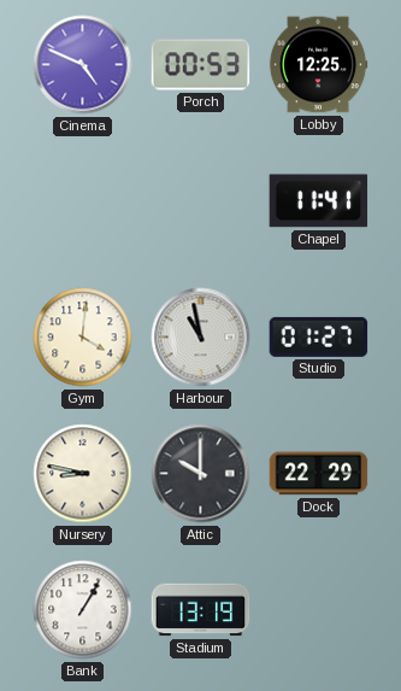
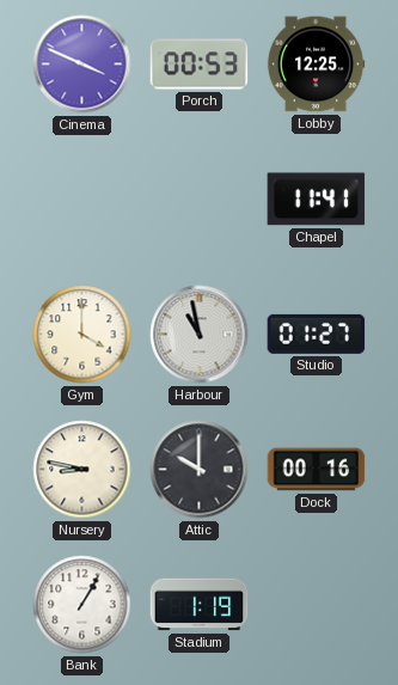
Cinema: 4:49 -> 3:49
Gym: 4:01 -> 4:00
Dock: 22:29 -> 00:16
Stadium: 13:19 -> 1:19
